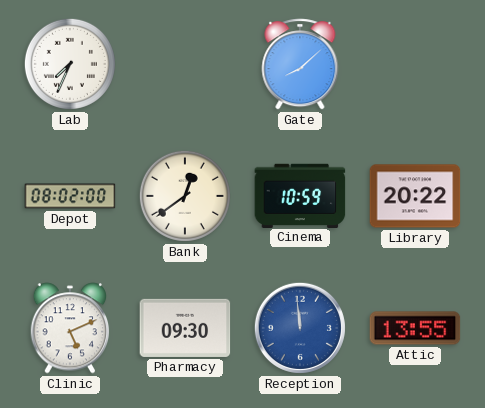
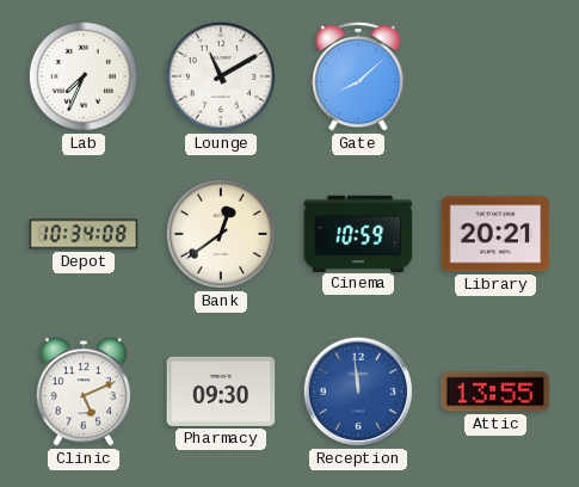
Lounge: none -> 11:10
Depot: 08:02 -> 10:34
Library: 20:22 -> 20:21
